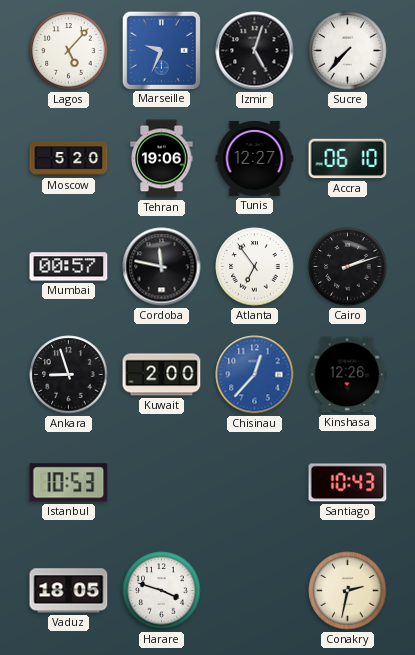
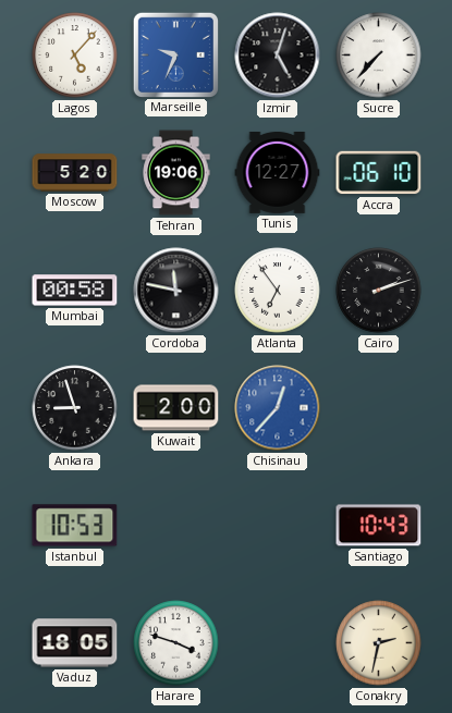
Mumbai: 00:57 -> 00:58
Kinshasa: 12:26 -> none
